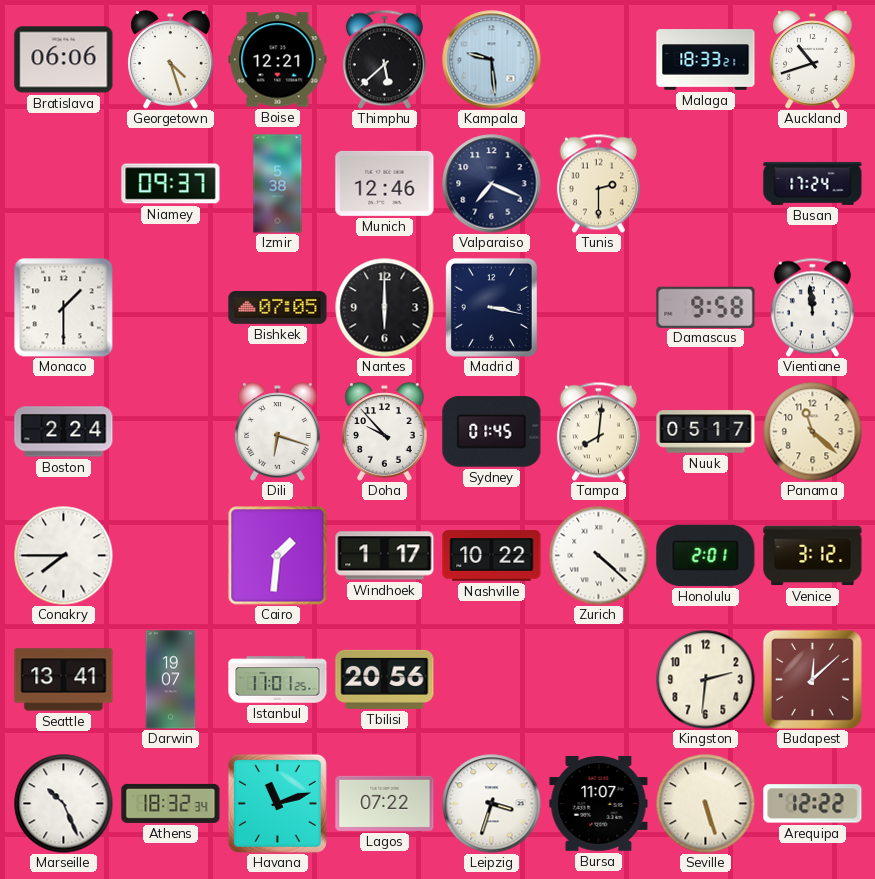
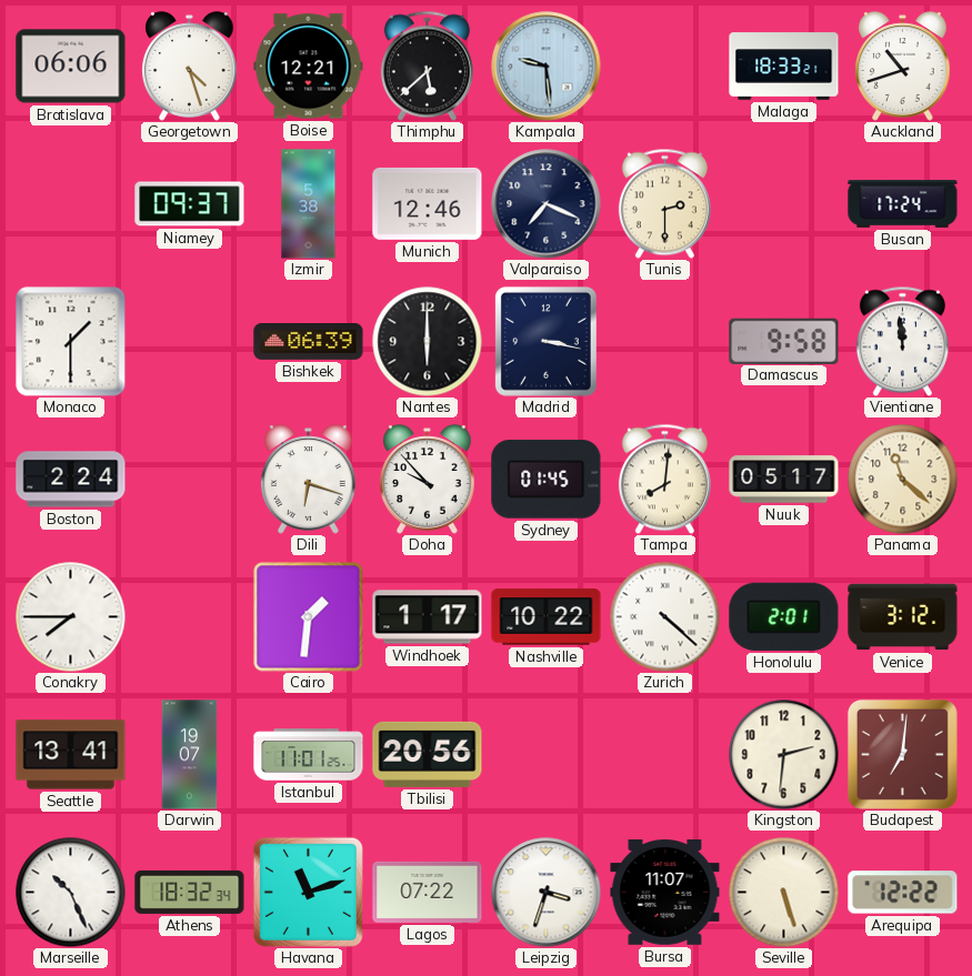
Bishkek: 07:05 -> 06:39
Budapest: 12:08 -> 7:01
